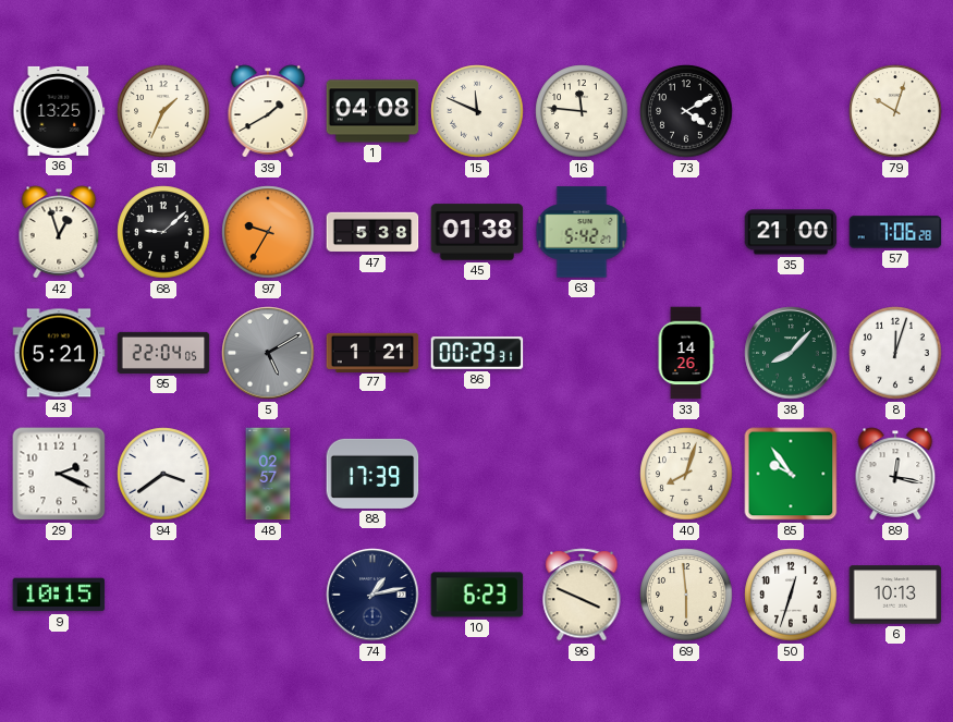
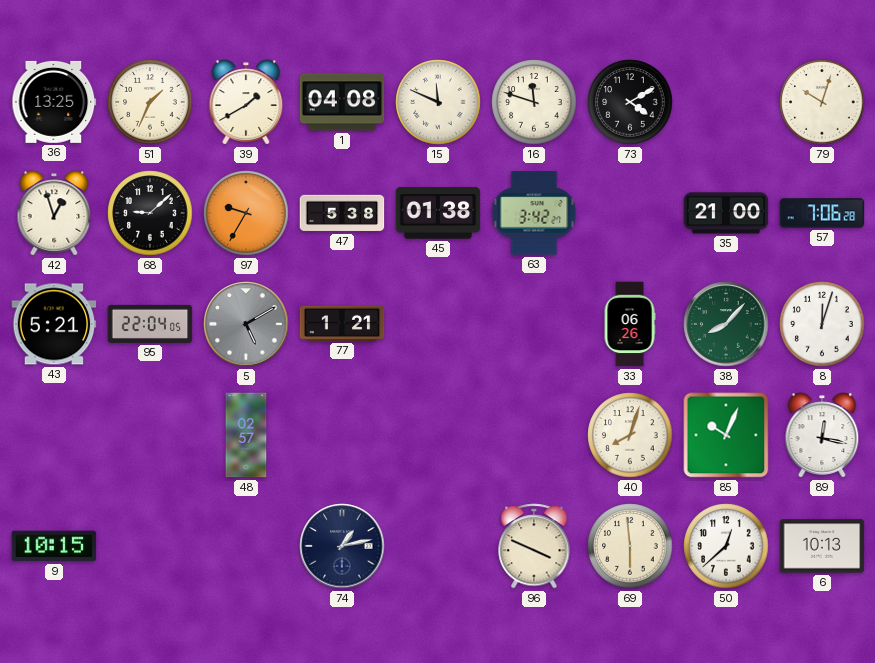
16: 11:46 -> 11:48
63: 5:42 -> 3:42
86: 00:29 -> none
33: 14:26 -> 06:26
29: 2:19 -> none
94: 3:39 -> none
88: 17:39 -> none
85: 9:54 -> 10:04
10: 6:23 -> none
50: 12:33 -> 12:38
